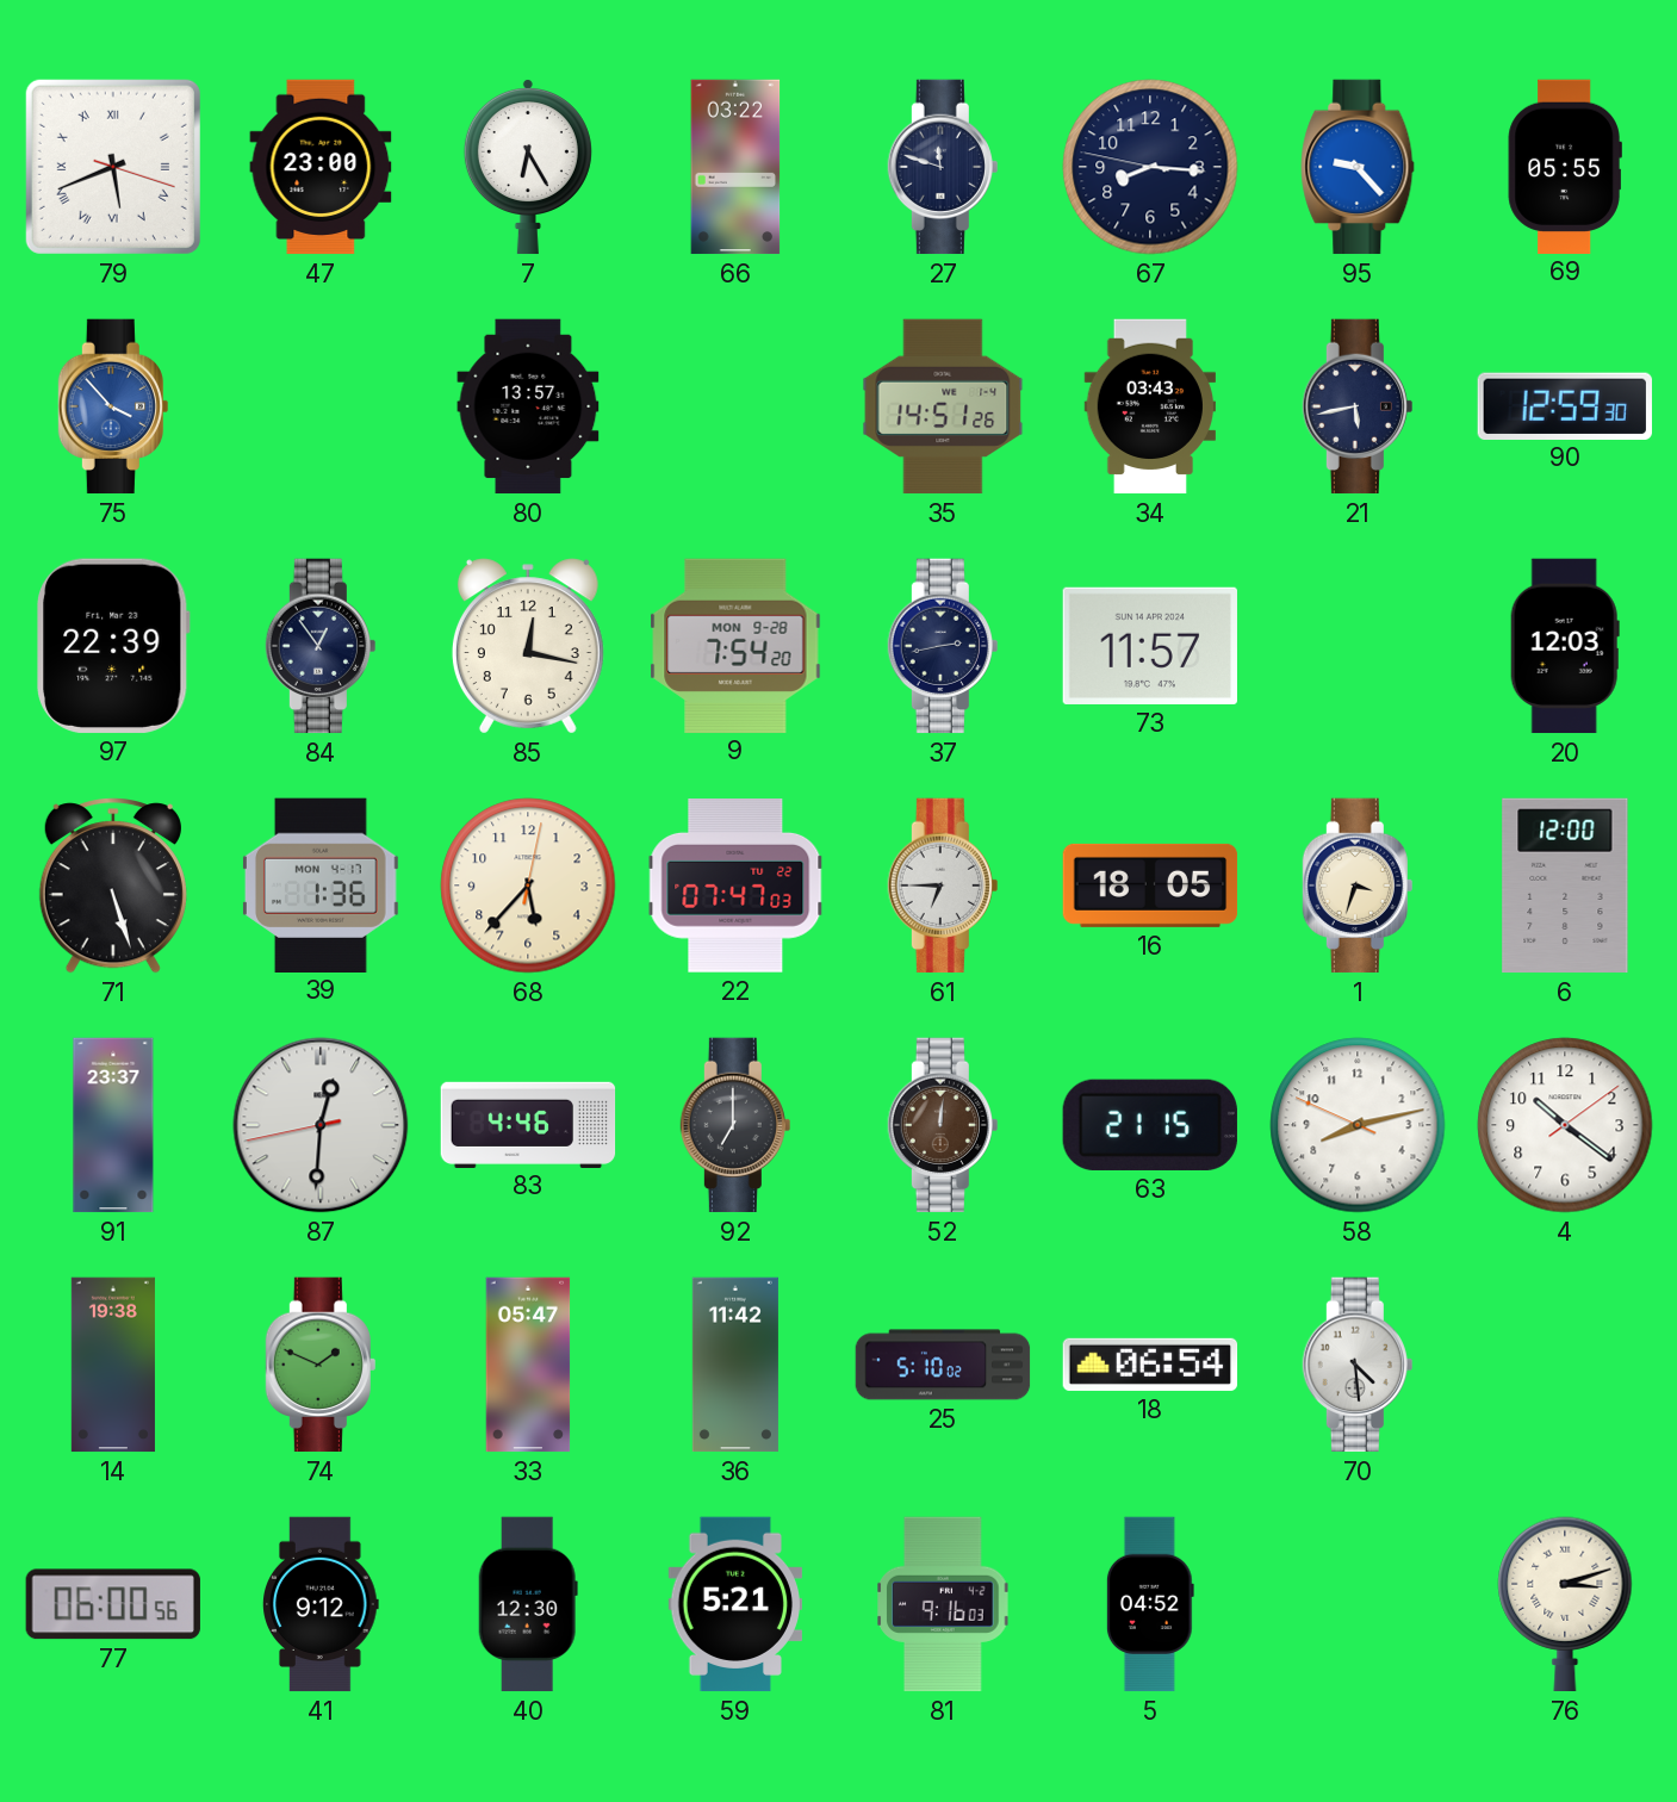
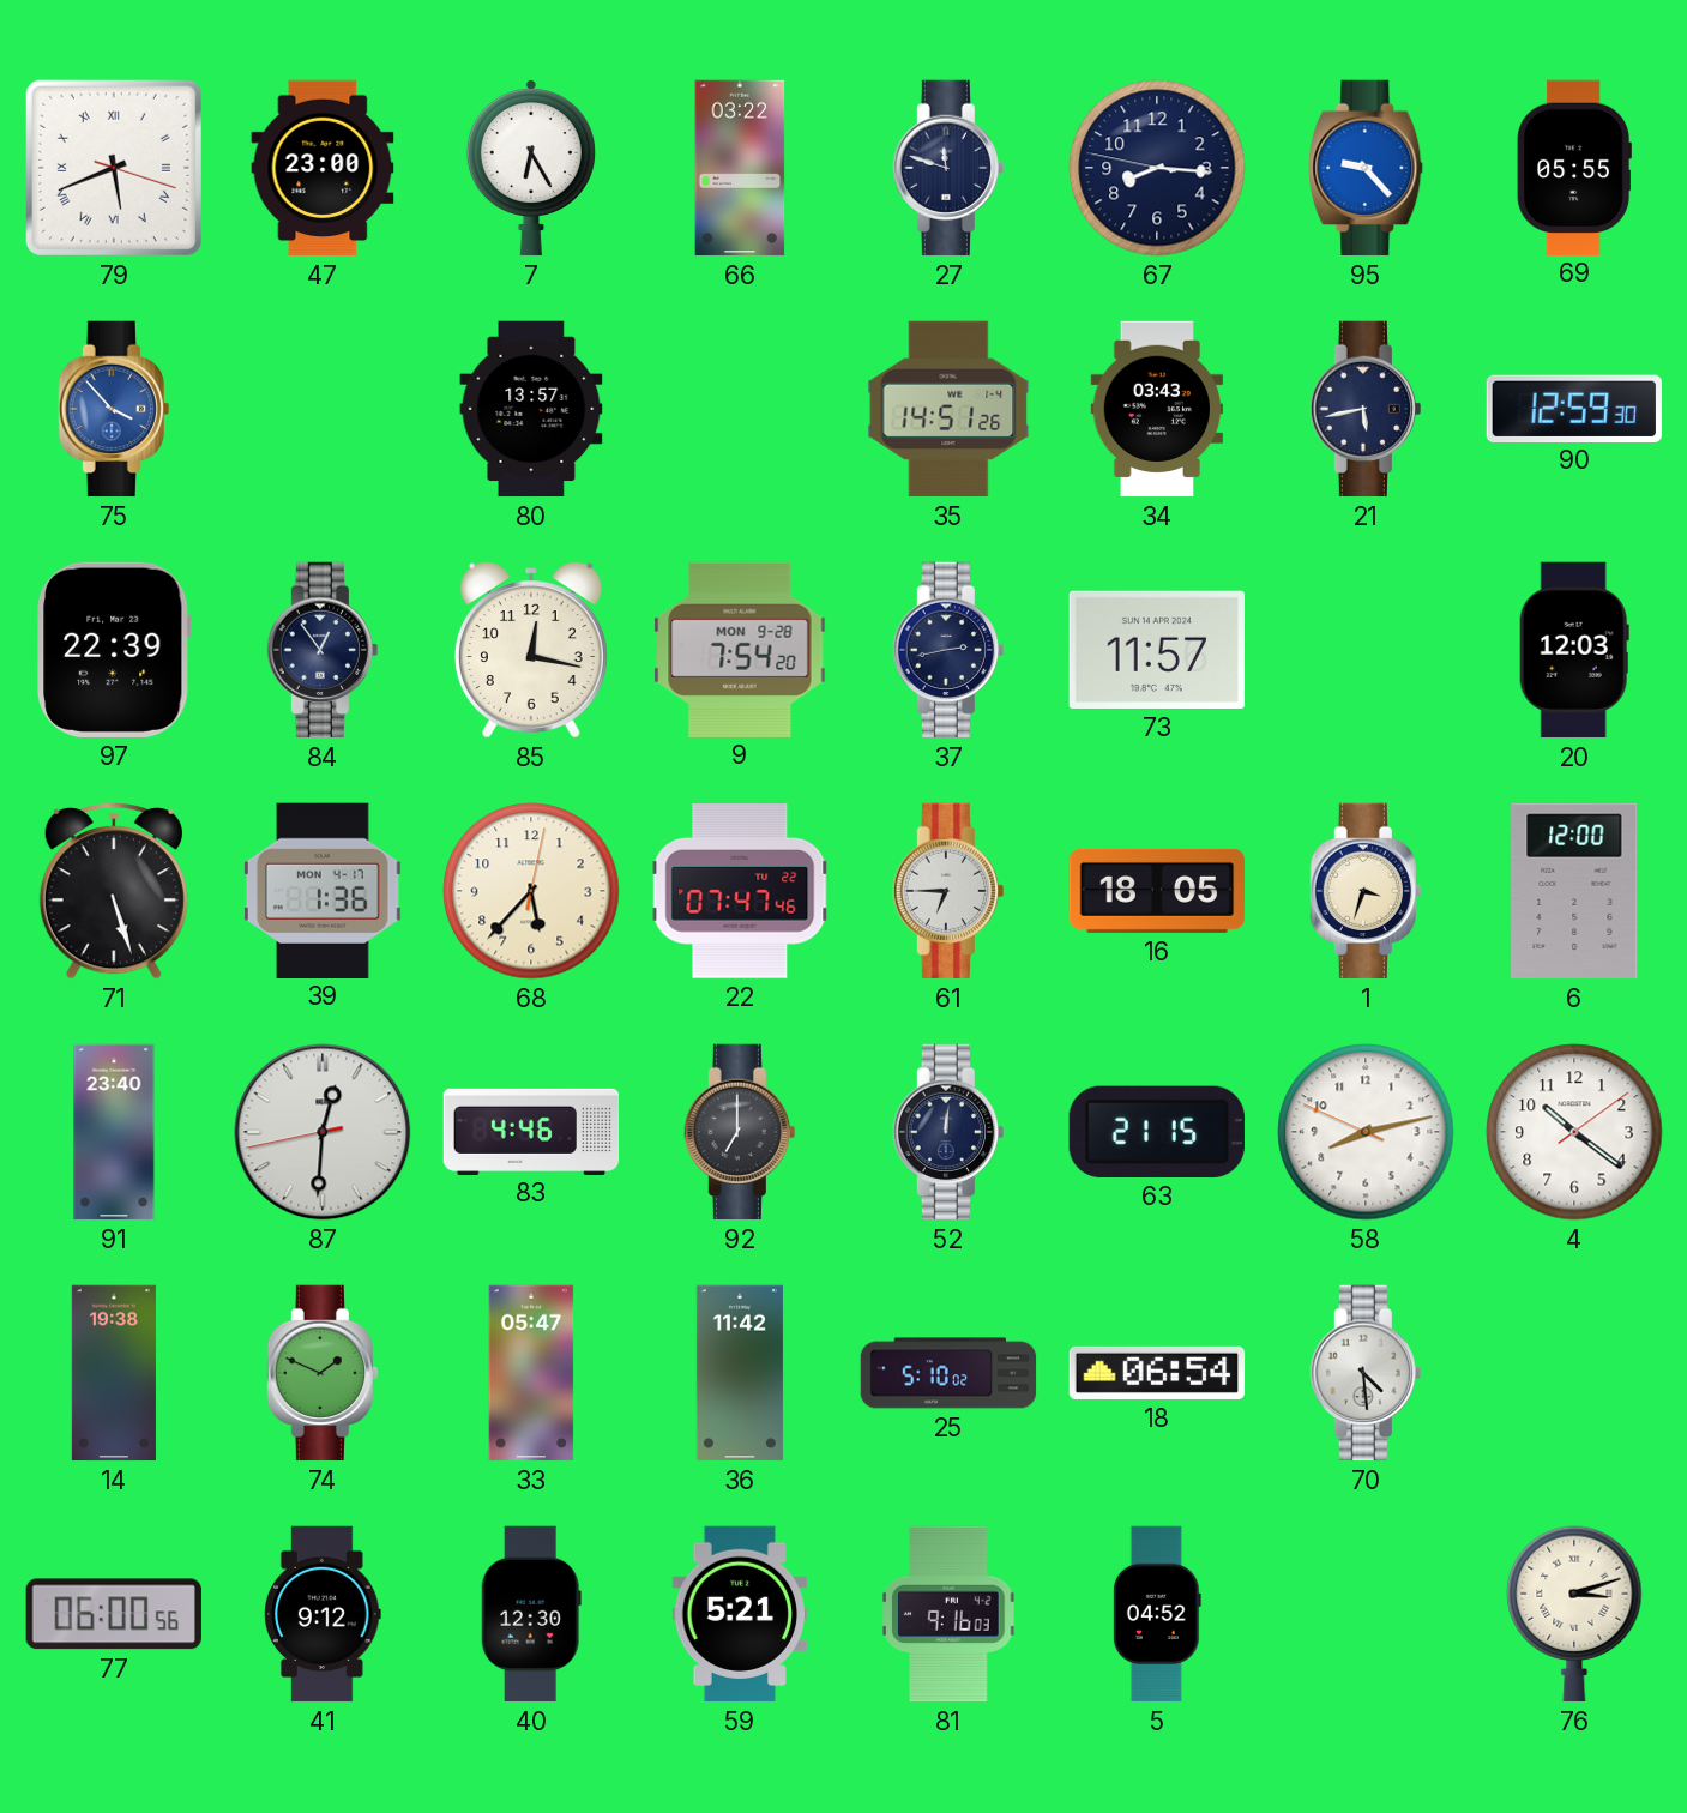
22: 07:47:03 -> 07:47:46
91: 23:37 -> 23:40
52 dial: brown -> navy
